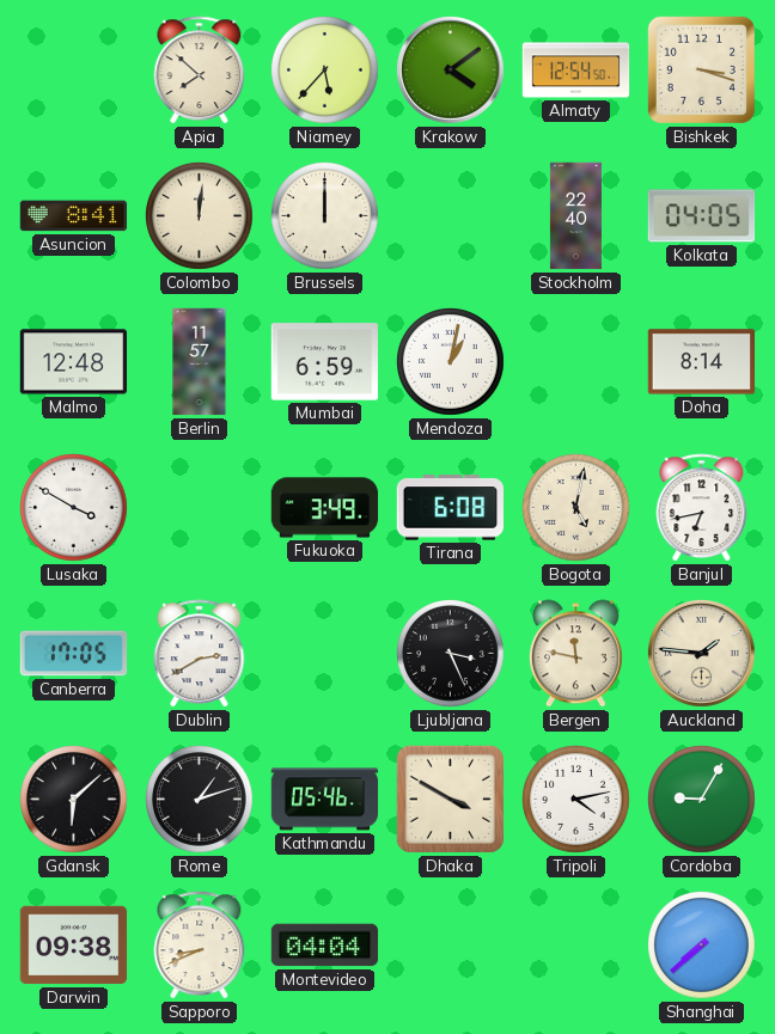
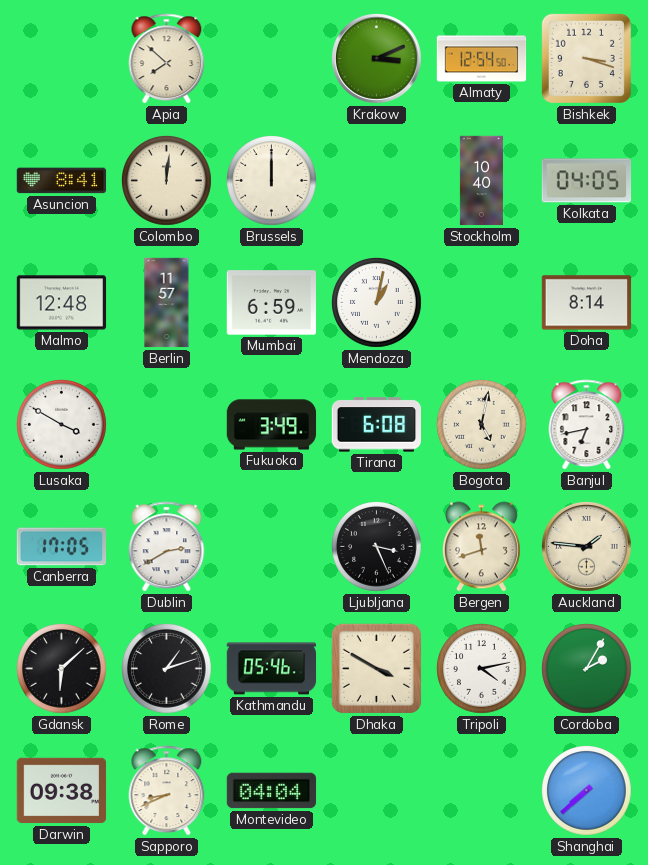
Niamey: 5:37 -> none
Krakow: 4:09 -> 3:11
Stockholm: 22:40 -> 10:40
Bergen: 11:47 -> 11:42
Cordoba: 9:05 -> 2:05
